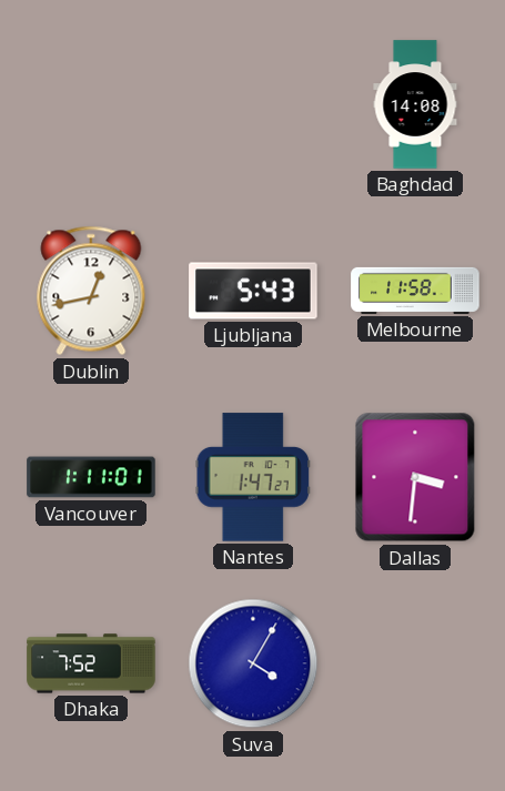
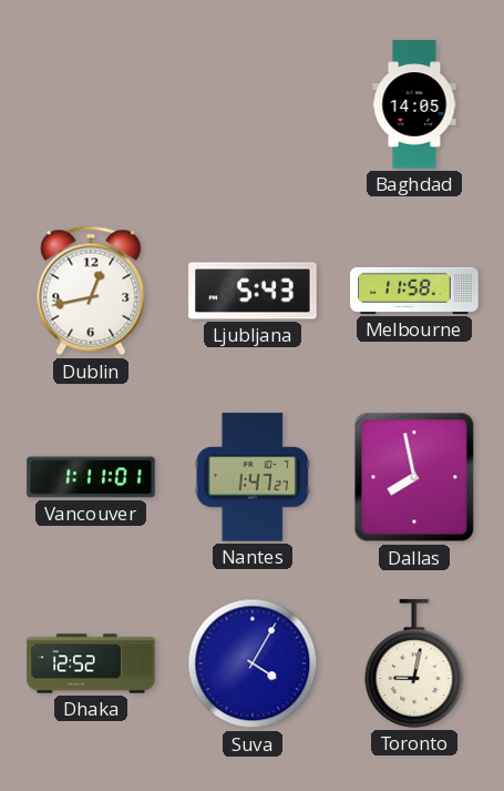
Baghdad: 14:08 -> 14:05
Dallas: 3:31 -> 7:58
Dhaka: 7:52 -> 12:52
Toronto: none -> 9:02
